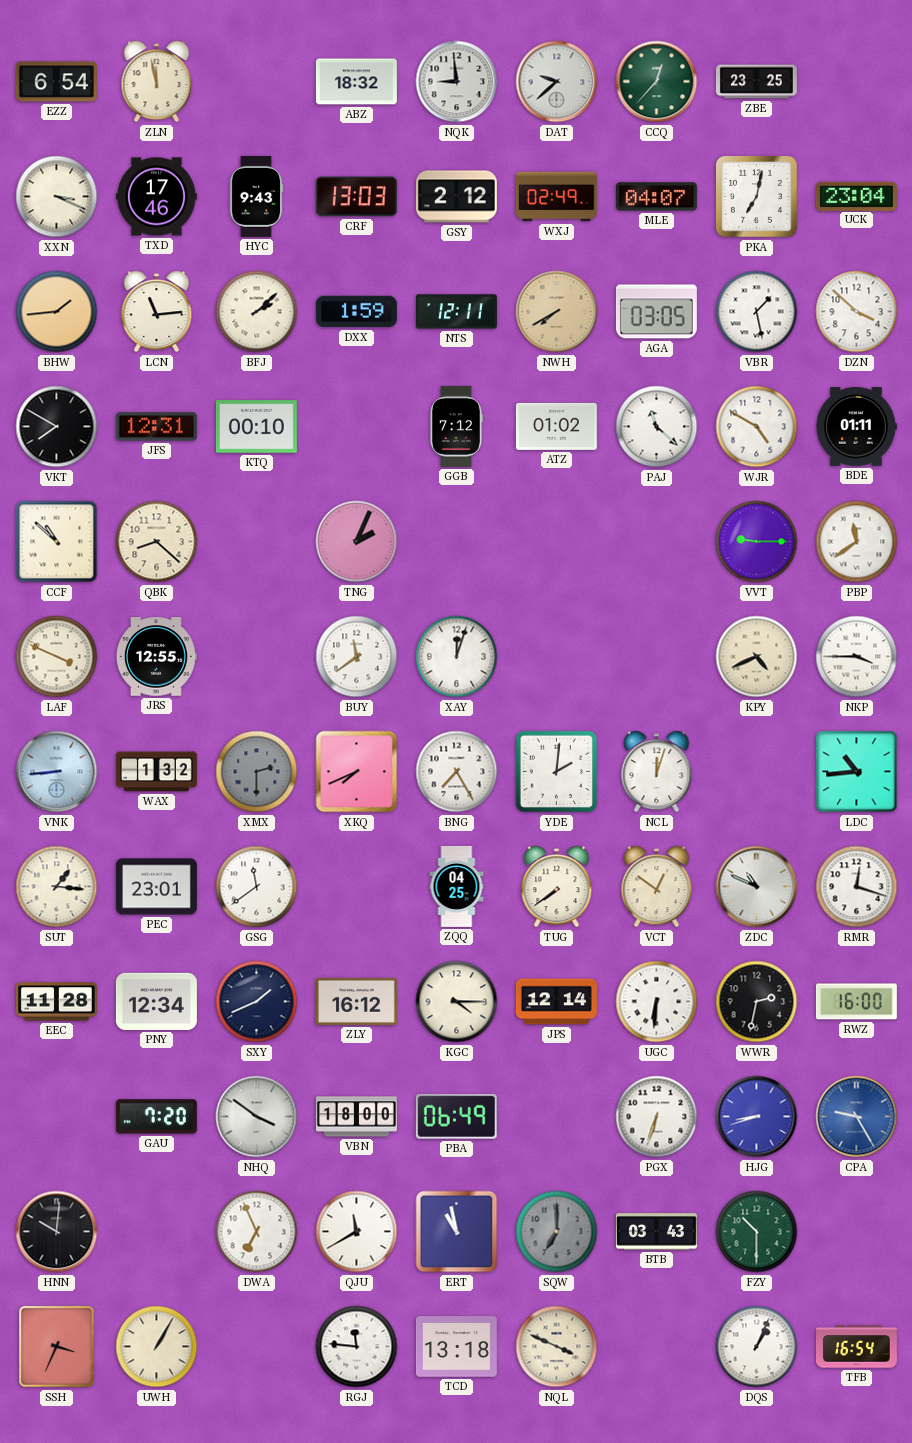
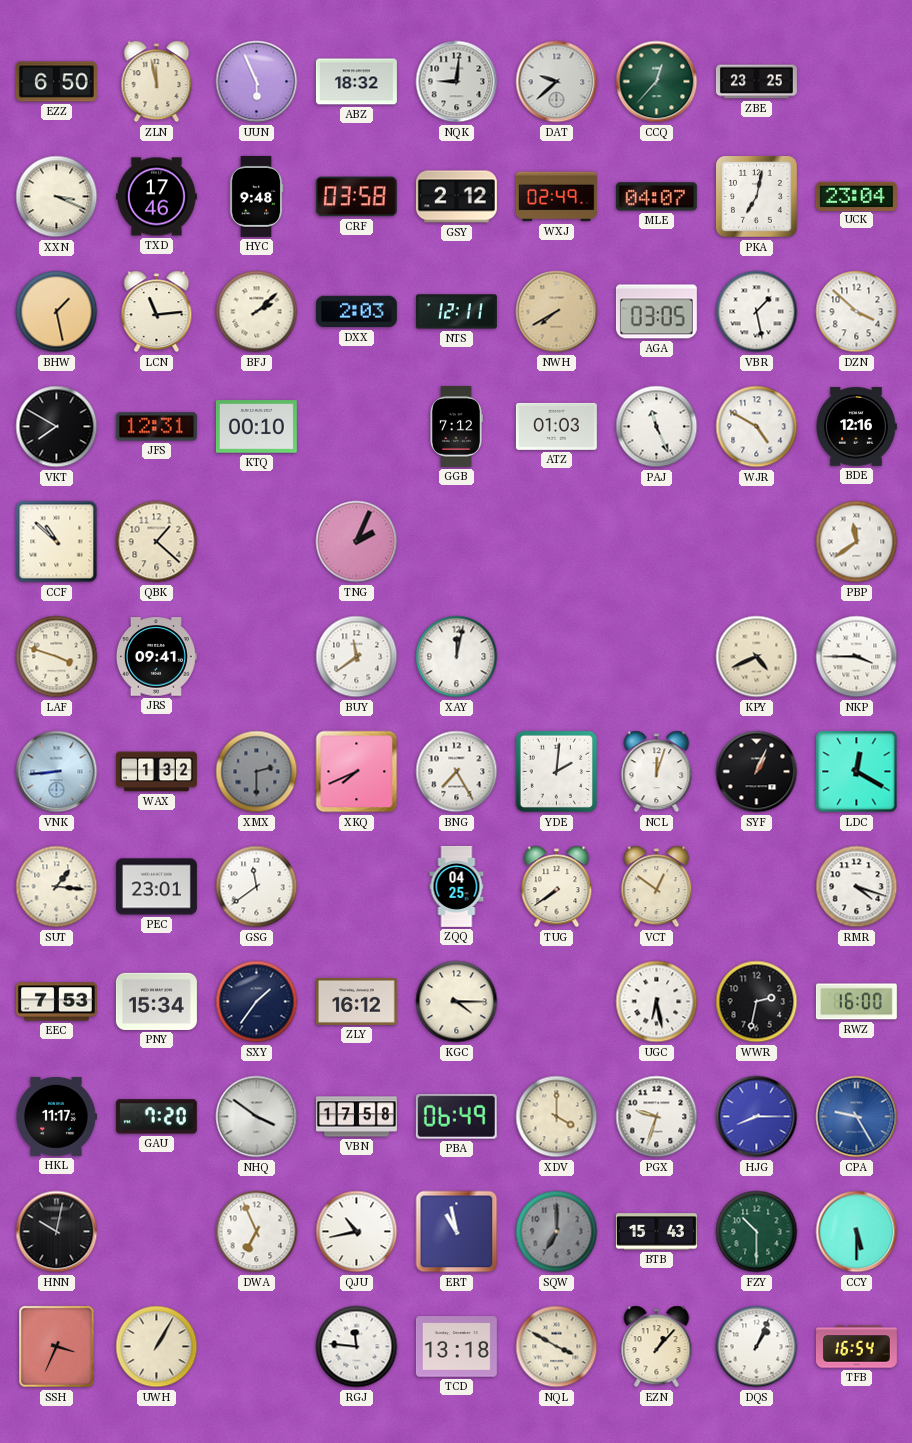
EZZ: 6:54 -> 6:50
UUN: none -> 5:56
NQK: 8:59 -> 9:01
HYC: 9:43 -> 9:48
CRF: 13:03 -> 03:58
BHW: 1:44 -> 1:28
DXX: 1:59 -> 2:03
ATZ: 01:02 -> 01:03
PAJ: 11:22 -> 11:26
BDE: 01:11 -> 12:16
QBK: 8:22 -> 1:22
VVT: 9:15 -> none
LAF: 3:49 -> 3:48
JRS: 12:55 -> 09:41
XAY: 12:03 -> 12:02
SYF: none -> 1:04
LDC: 10:44 -> 12:20
ZDC: 10:49 -> none
RMR: 12:18 -> 4:18
EEC: 11:28 -> 7:53
PNY: 12:34 -> 15:34
SXY: 1:41 -> 1:36
JPS: 12:14 -> none
UGC: 6:31 -> 6:28
HKL: none -> 11:17
VBN: 18:00 -> 17:58
XDV: none -> 4:00
PGX: 6:33 -> 9:33
HJG: 8:42 -> 8:15
HNN: 10:01 -> 10:02
QJU: 11:40 -> 10:43
BTB: 03:43 -> 15:43
CCY: none -> 5:30
NQL: 3:49 -> 3:50
EZN: none -> 1:07
